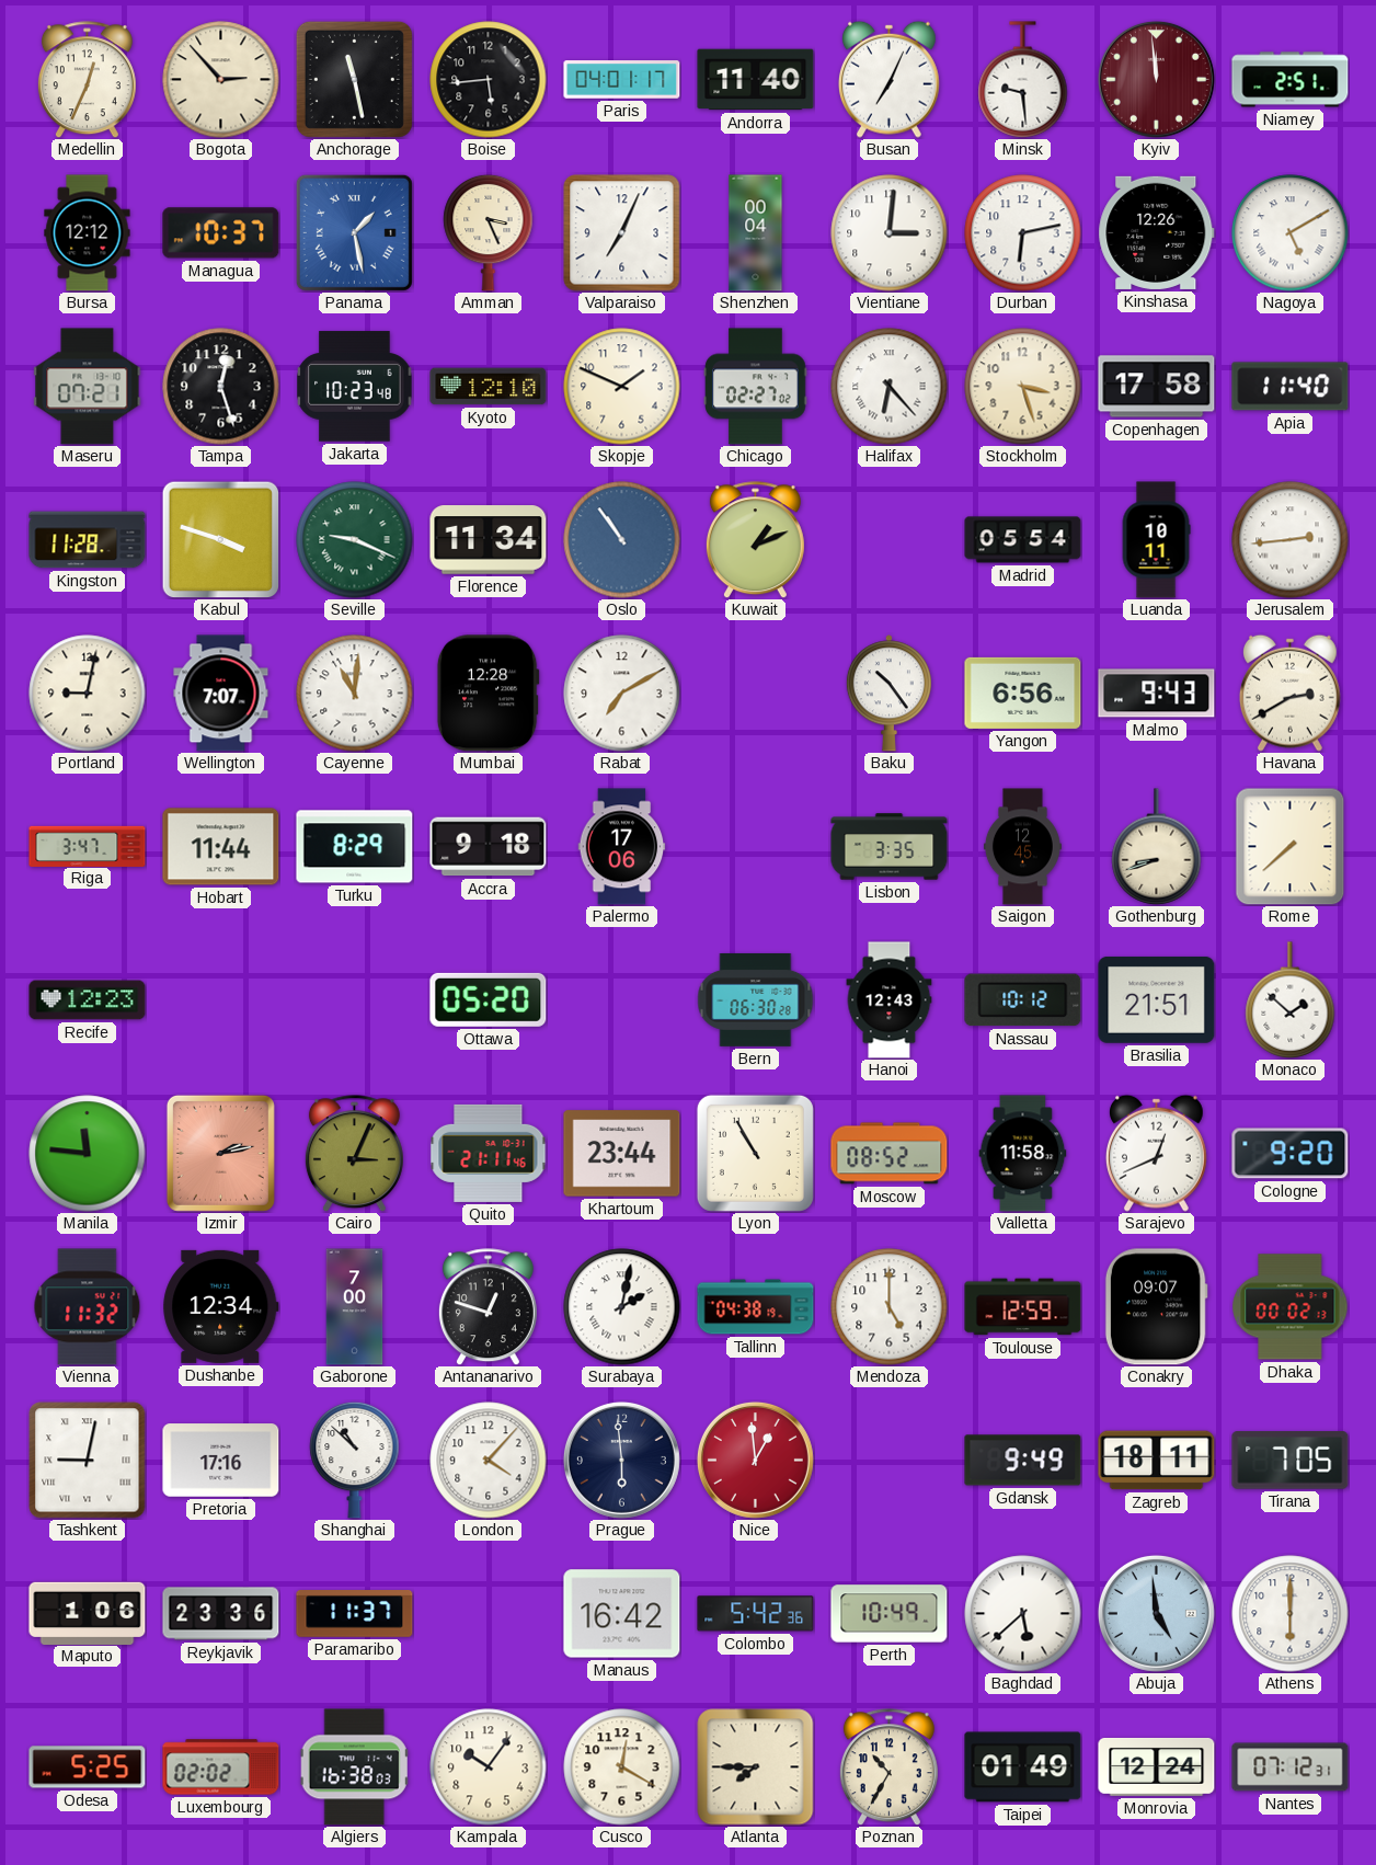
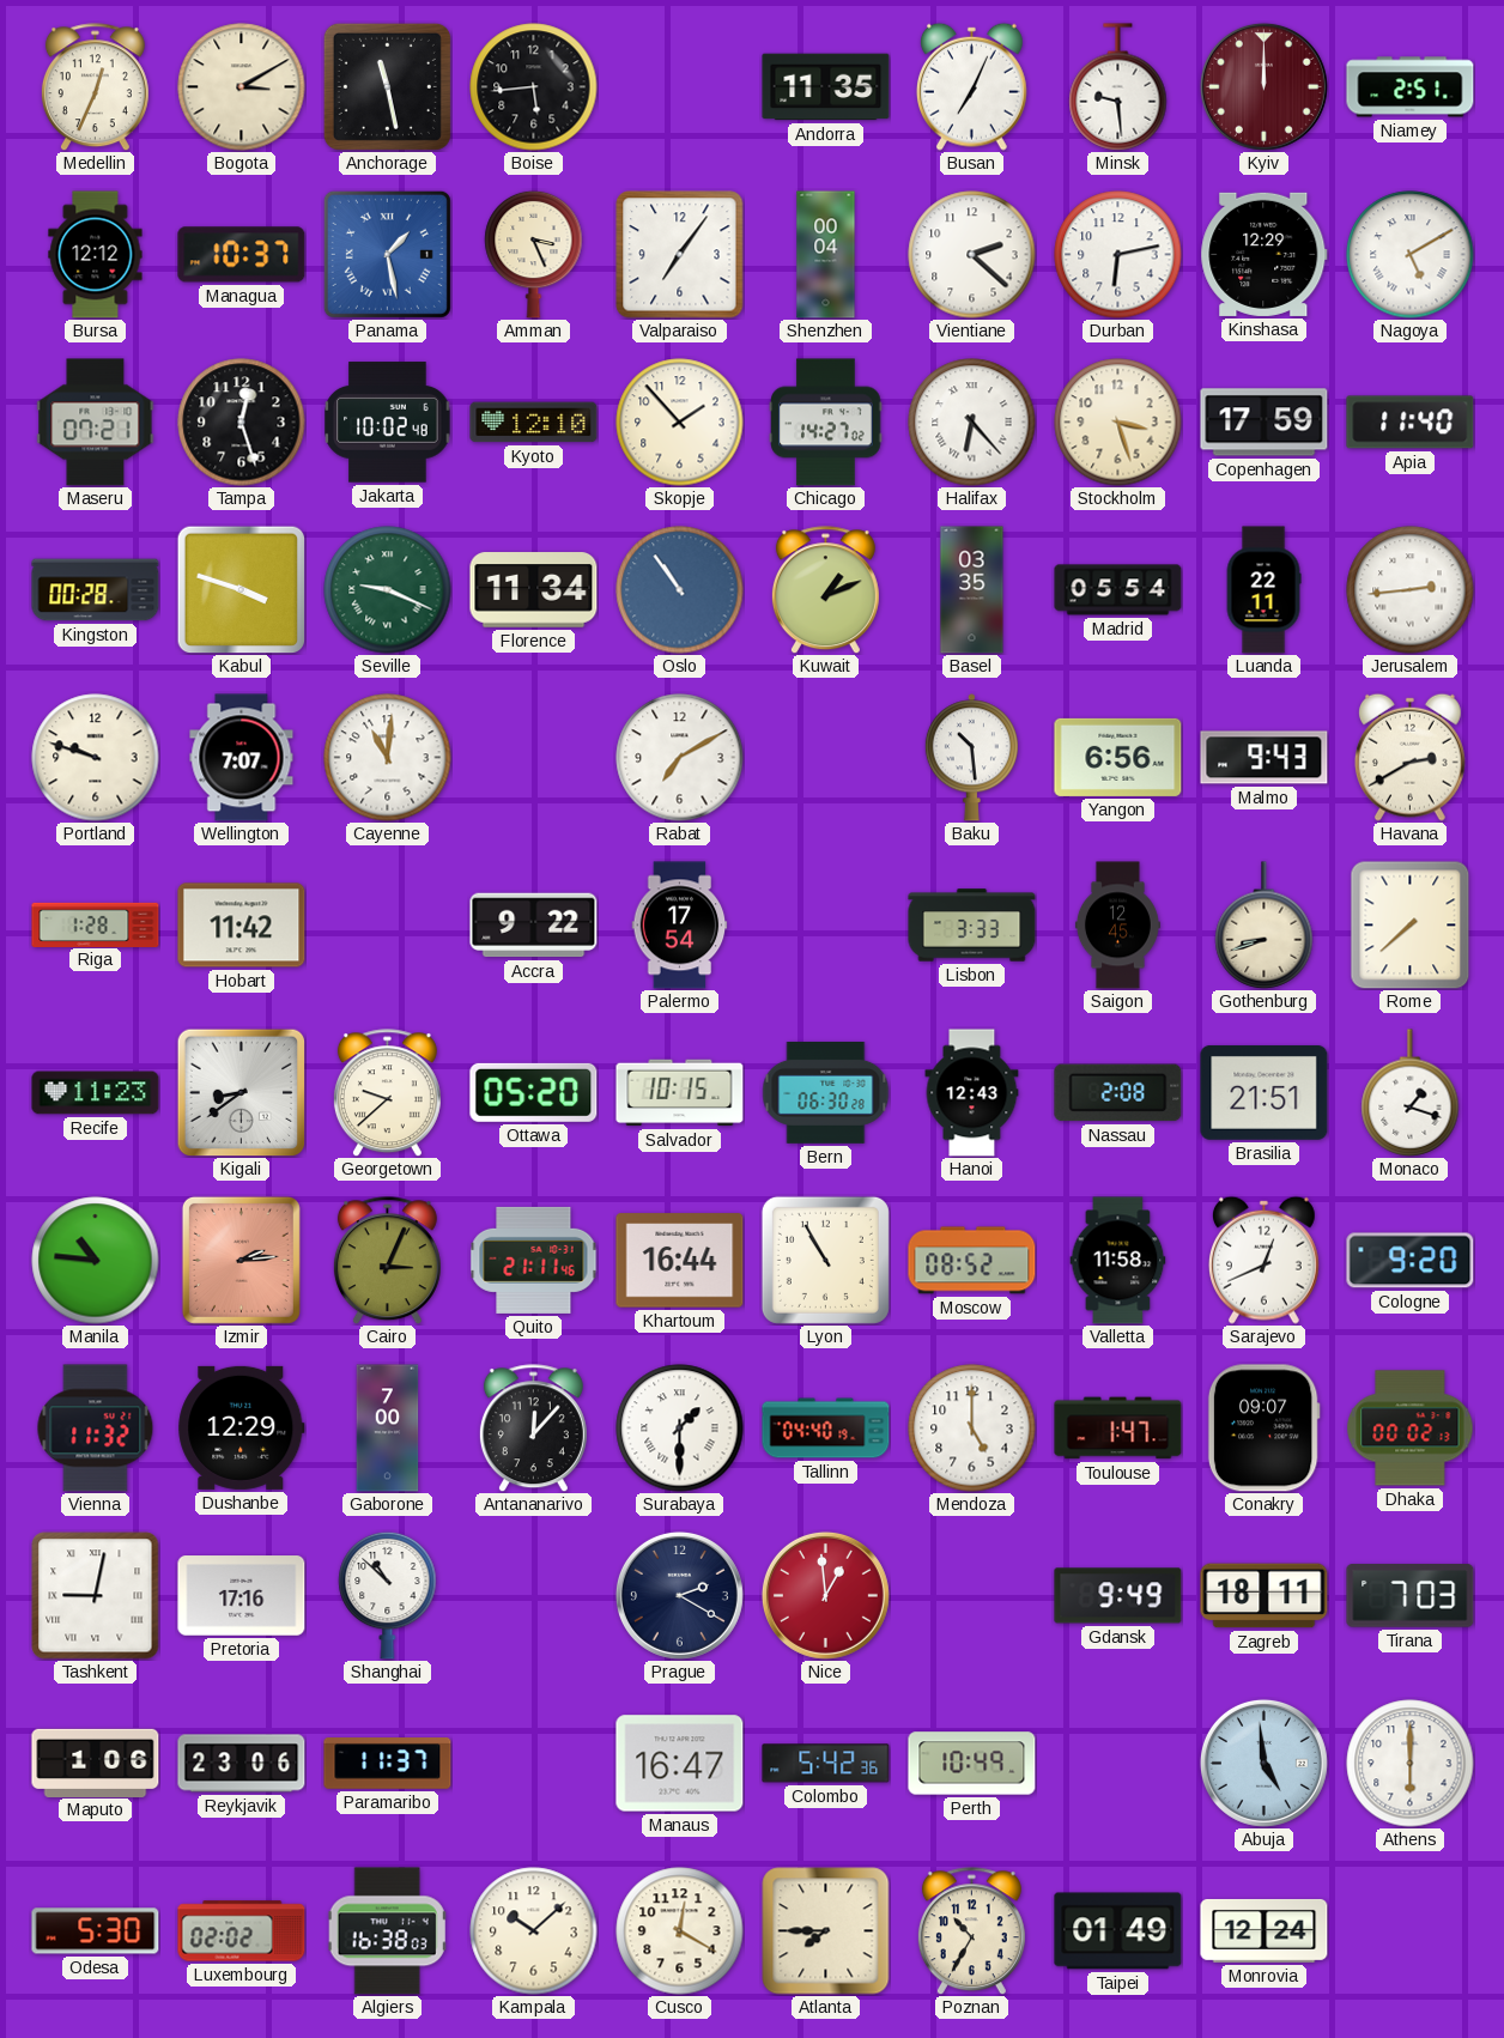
Bogota: 2:53 -> 3:10
Paris: 04:01 -> none
Andorra: 11:40 -> 11:35
Kyiv: 11:59 -> 12:00
Valparaiso: 7:04 -> 7:06
Vientiane: 3:01 -> 2:22
Kinshasa: 12:26 -> 12:29
Jakarta: 10:23 -> 10:02
Skopje: 1:49 -> 1:53
Chicago: 02:27 -> 14:27
Copenhagen: 17:58 -> 17:59
Kingston: 11:28 -> 00:28
Basel: none -> 03:35
Luanda: 10:11 -> 22:11
Portland: 9:02 -> 9:48
Mumbai: 12:28 -> none
Baku: 10:24 -> 10:29
Riga: 3:47 -> 1:28
Hobart: 11:44 -> 11:42
Turku: 8:29 -> none
Accra: 9:18 -> 9:22
Palermo: 17:06 -> 17:54
Lisbon: 3:35 -> 3:33
Recife: 12:23 -> 11:23
Kigali: none -> 8:39
Georgetown: none -> 9:38
Salvador: none -> 10:15
Nassau: 10:12 -> 2:08
Monaco: 1:52 -> 1:18
Manila: 11:46 -> 10:46
Izmir: 2:13 -> 2:14
Khartoum: 23:44 -> 16:44
Dushanbe: 12:34 -> 12:29
Antananarivo: 12:48 -> 12:07
Surabaya: 2:02 -> 1:30
Tallinn: 04:38 -> 04:40
Toulouse: 12:59 -> 1:47
London: 4:07 -> none
Prague: 5:59 -> 2:20
Tirana: 7:05 -> 7:03
Reykjavik: 23:36 -> 23:06
Manaus: 16:42 -> 16:47
Baghdad: 5:38 -> none
Odesa: 5:25 -> 5:30
Kampala: 10:06 -> 10:08
Nantes: 07:12 -> none
